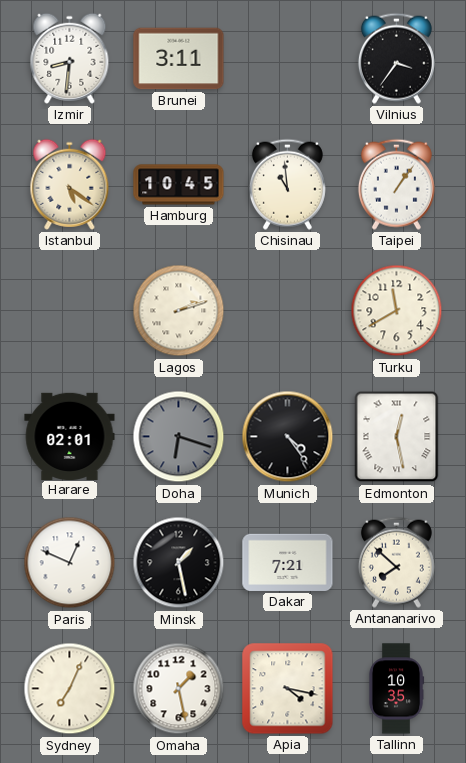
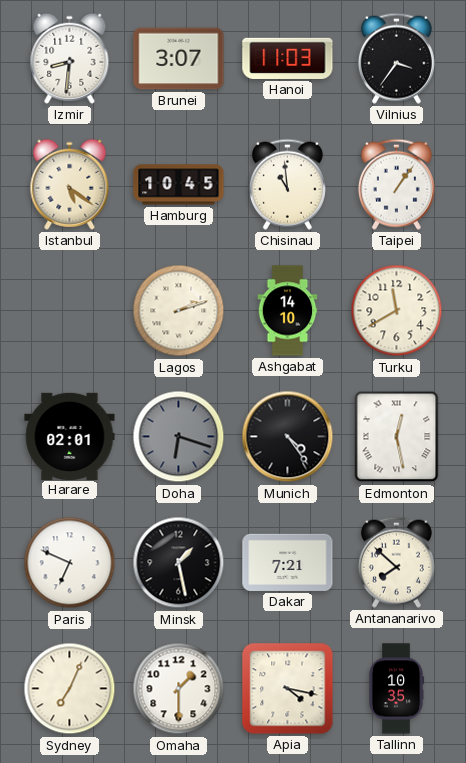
Brunei: 3:11 -> 3:07
Hanoi: none -> 11:03
Ashgabat: none -> 14:10
Paris: 12:49 -> 6:49
Omaha: 1:28 -> 1:30
